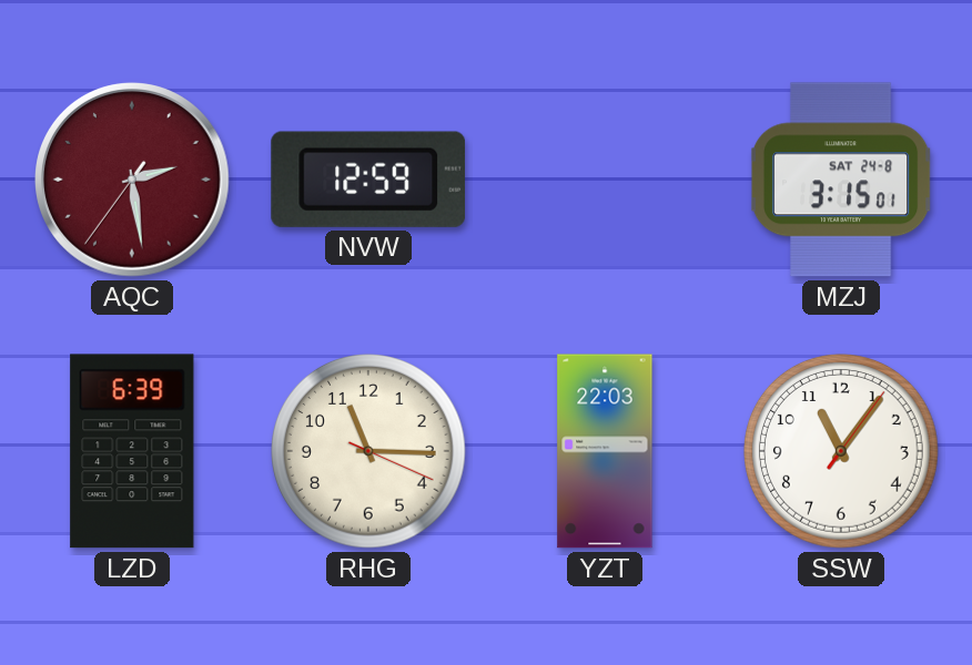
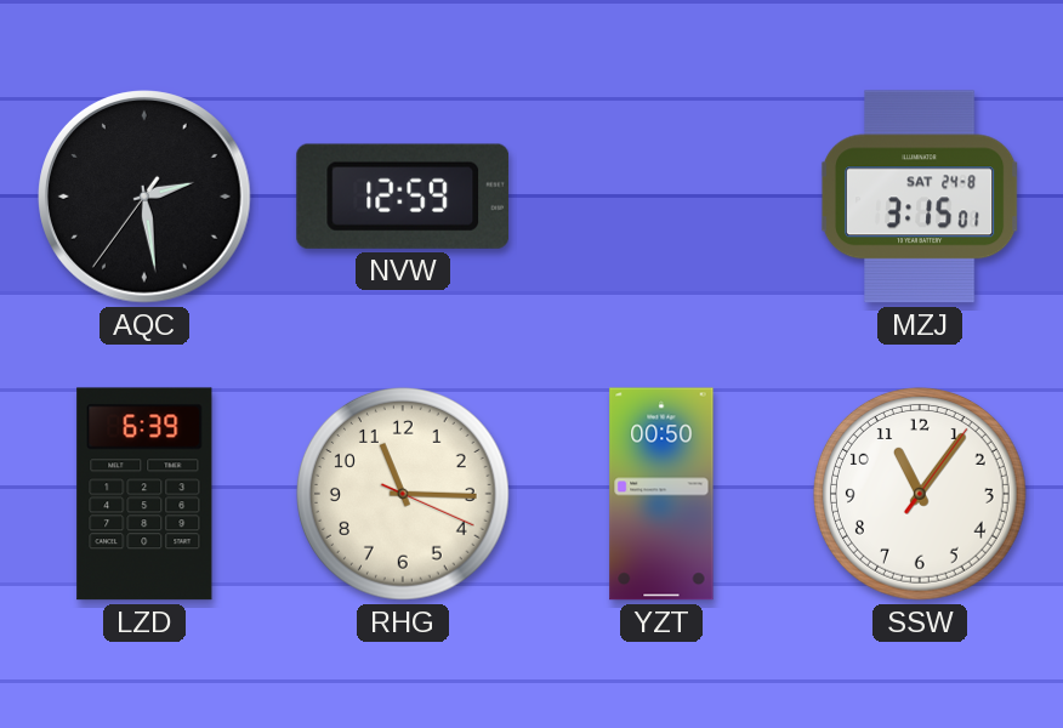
AQC dial: burgundy -> black
YZT: 22:03 -> 00:50
